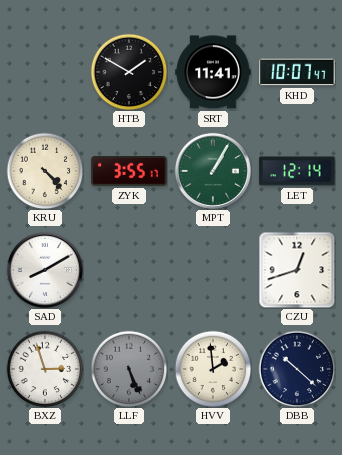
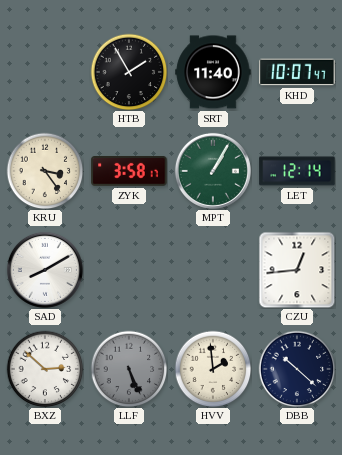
HTB: 1:50 -> 1:55
SRT: 11:41 -> 11:40
KRU: 4:23 -> 3:24
ZYK: 3:55 -> 3:58
CZU: 12:42 -> 12:44
BXZ: 2:57 -> 2:52
